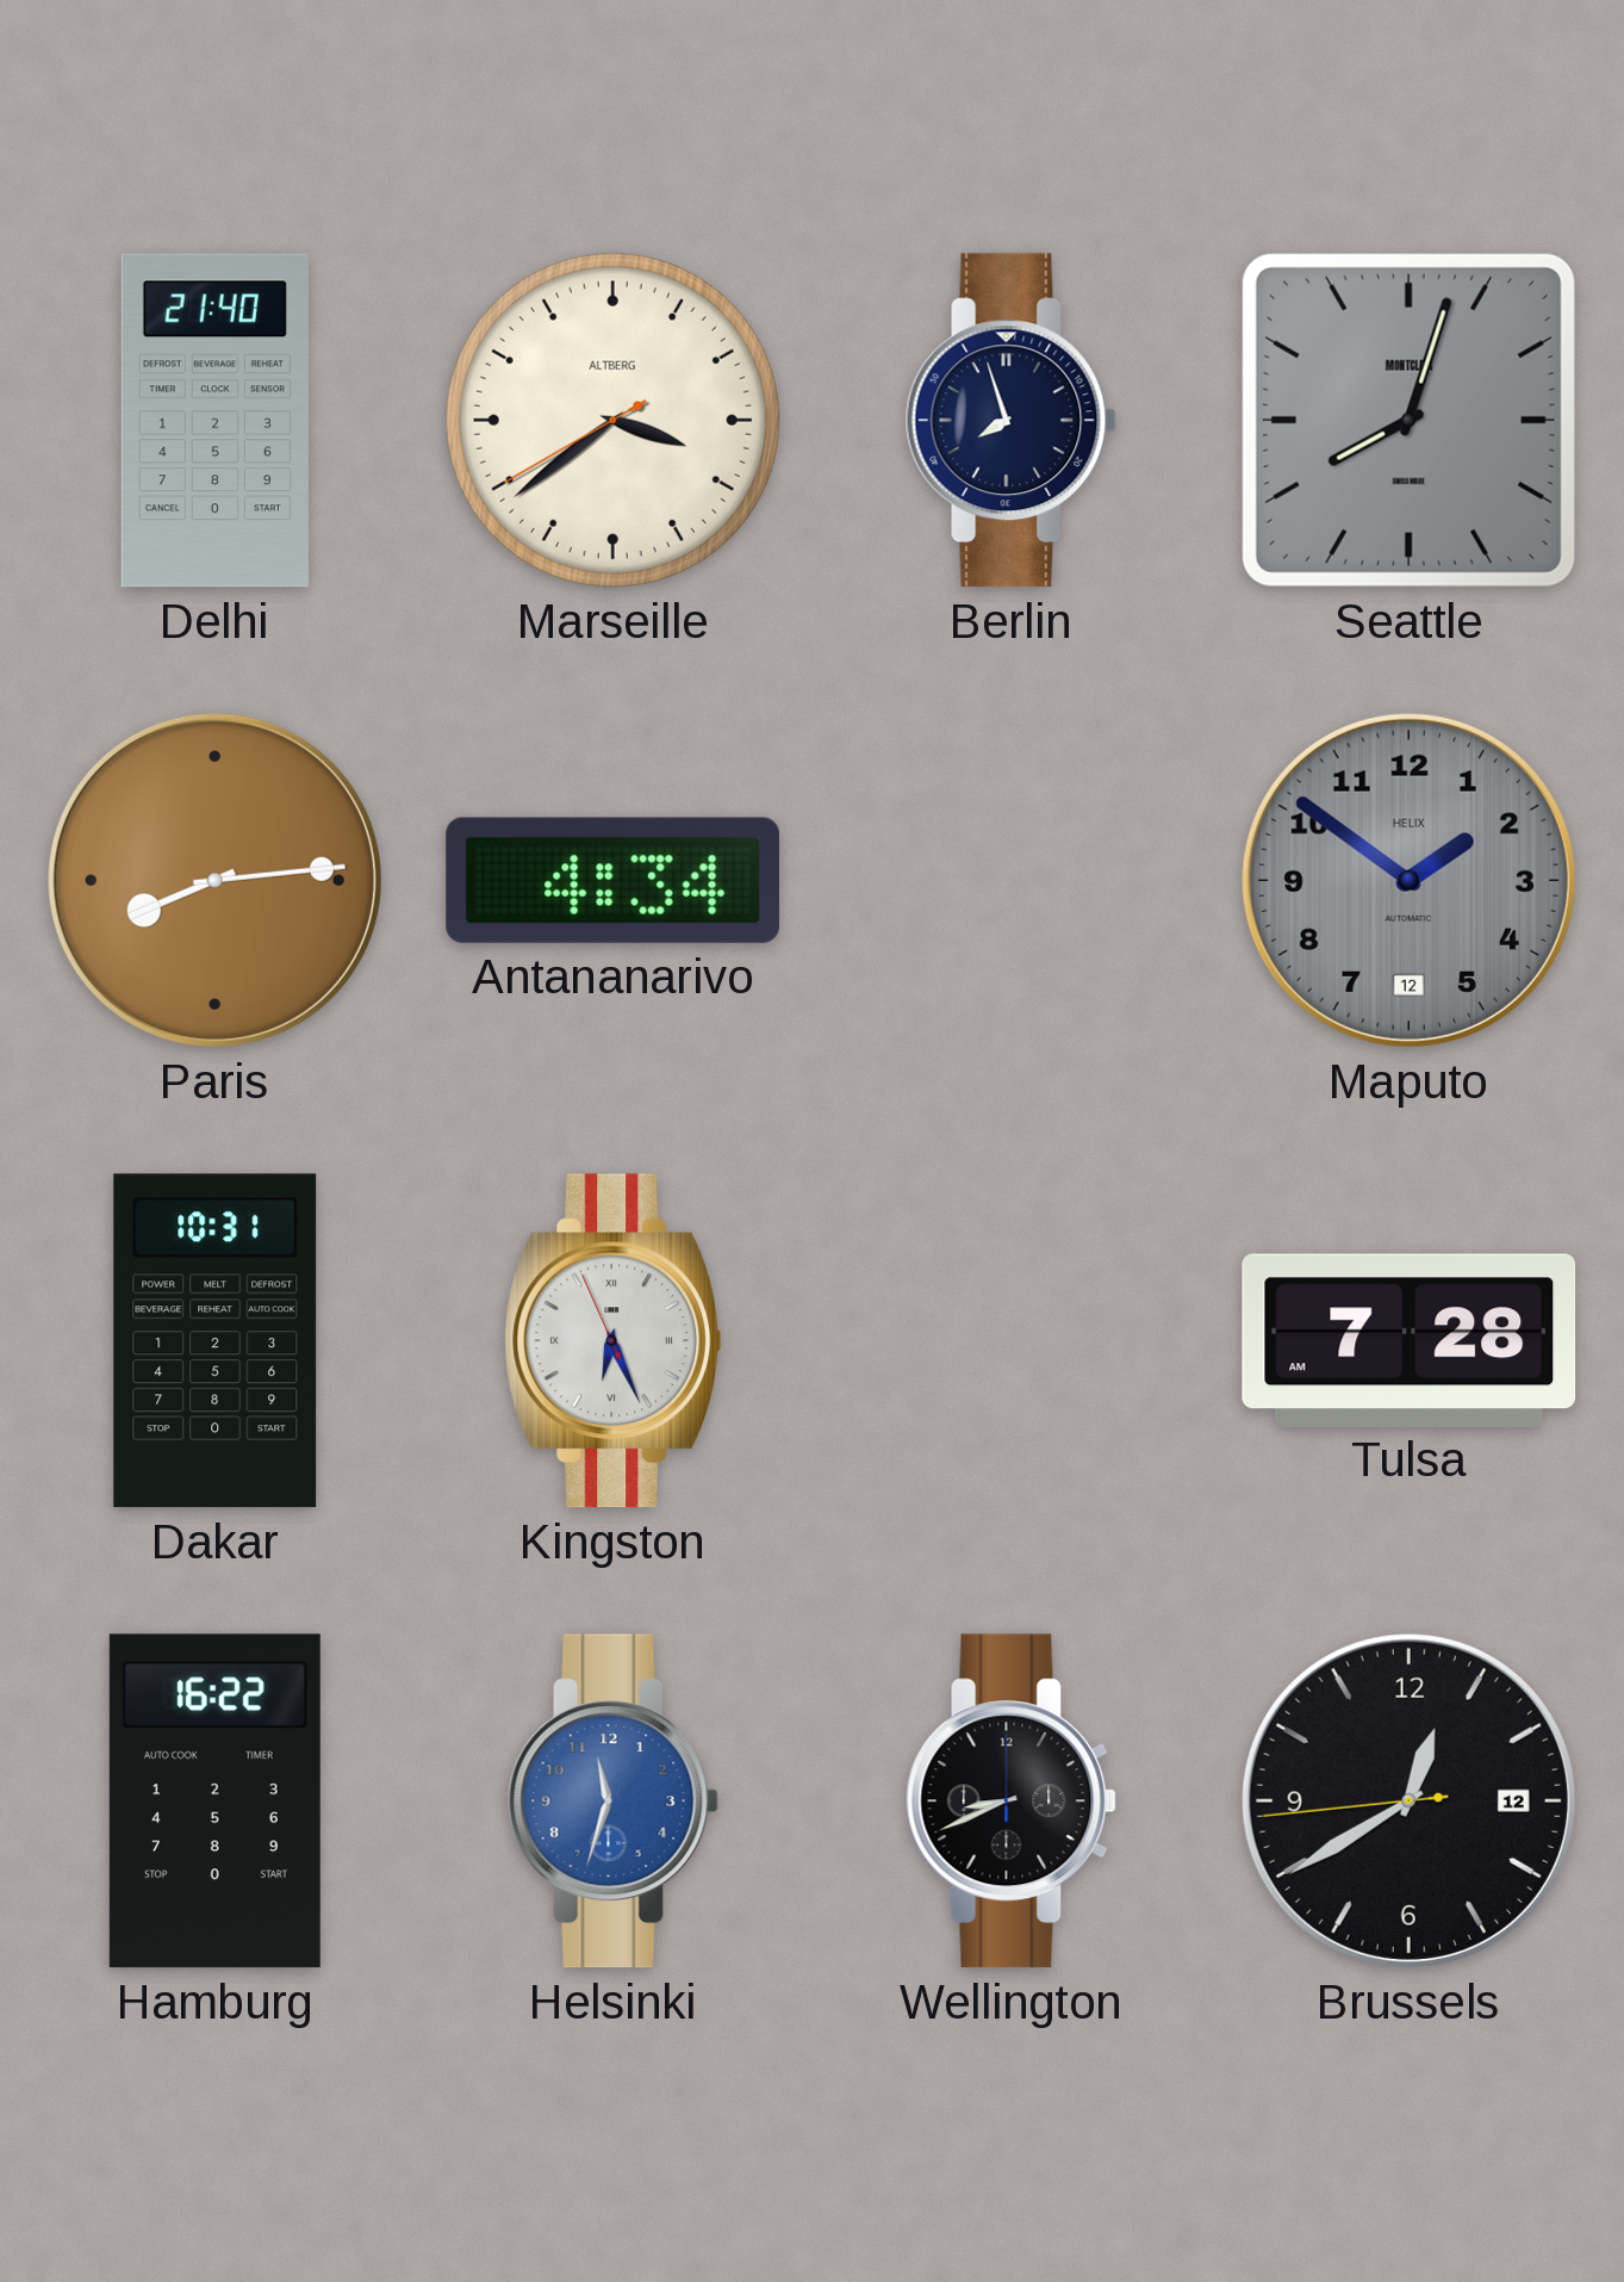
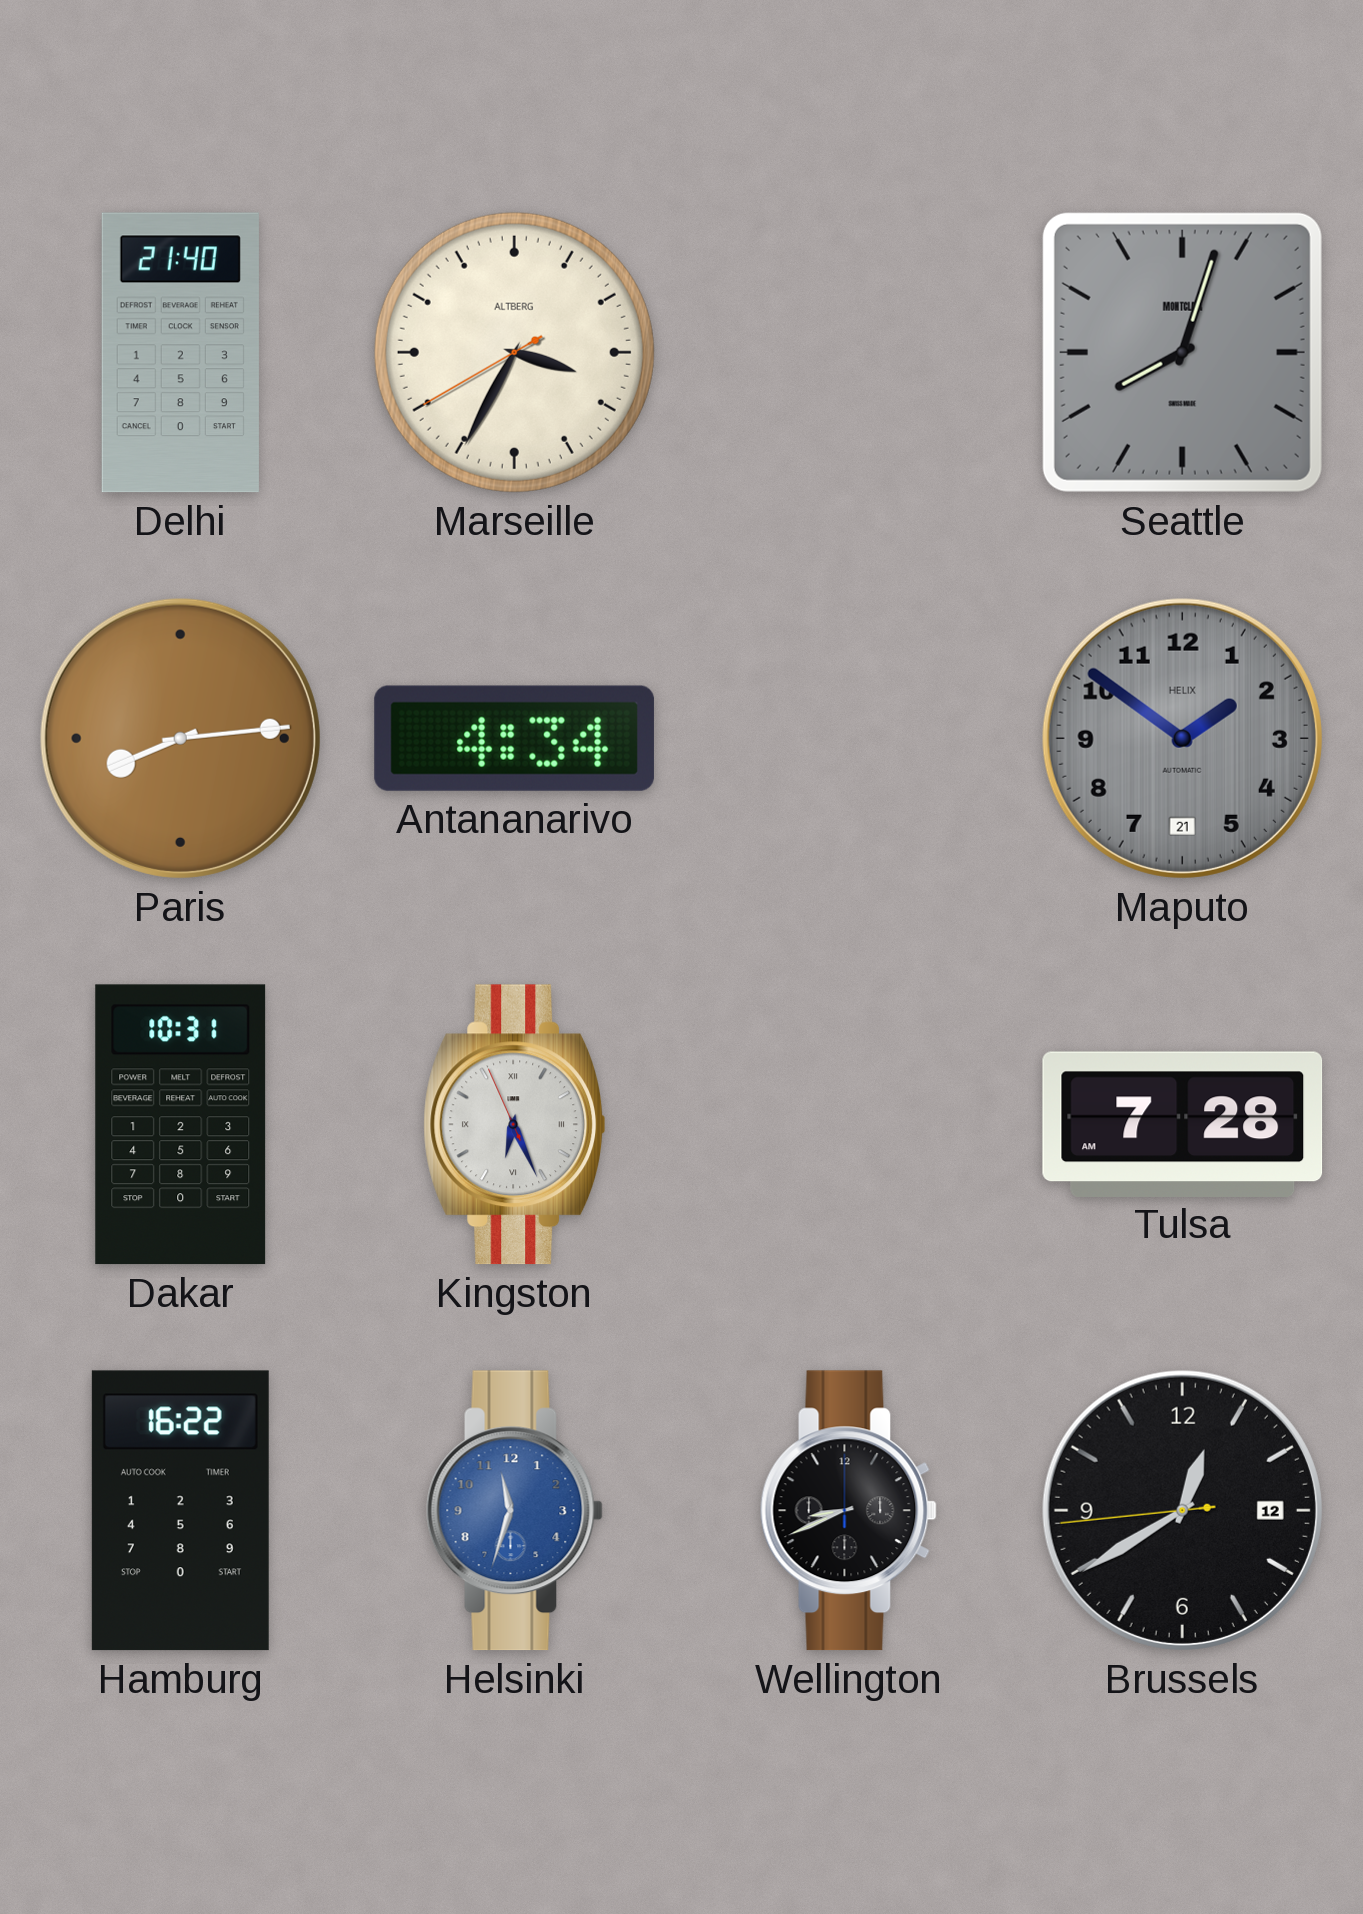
Marseille: 3:38 -> 3:34
Berlin: 7:57 -> none
Maputo date: 12 -> 21
